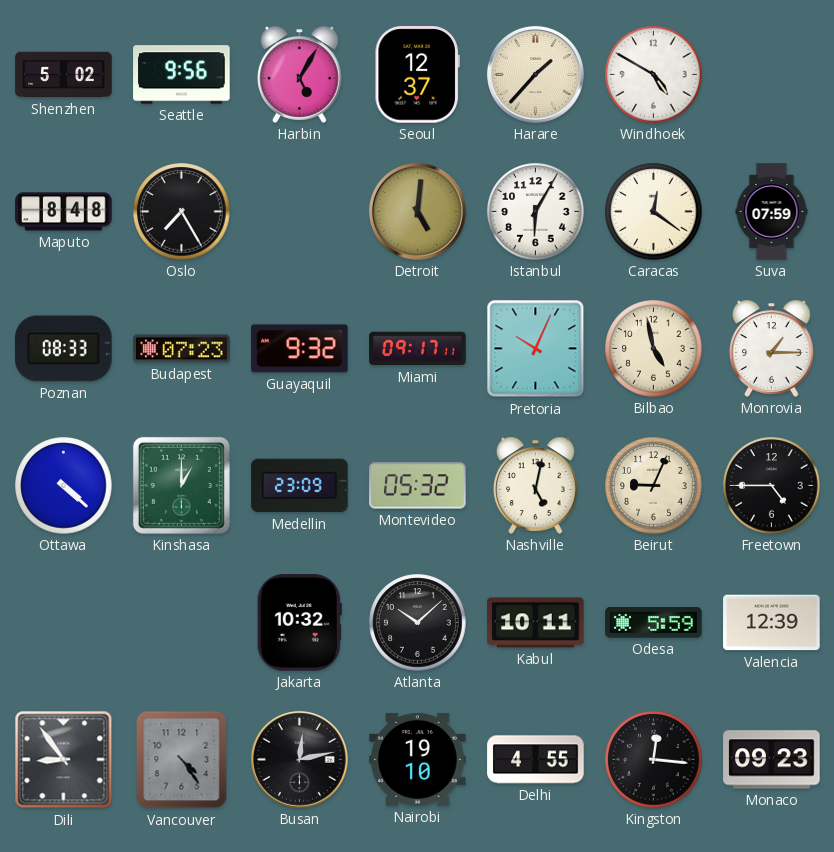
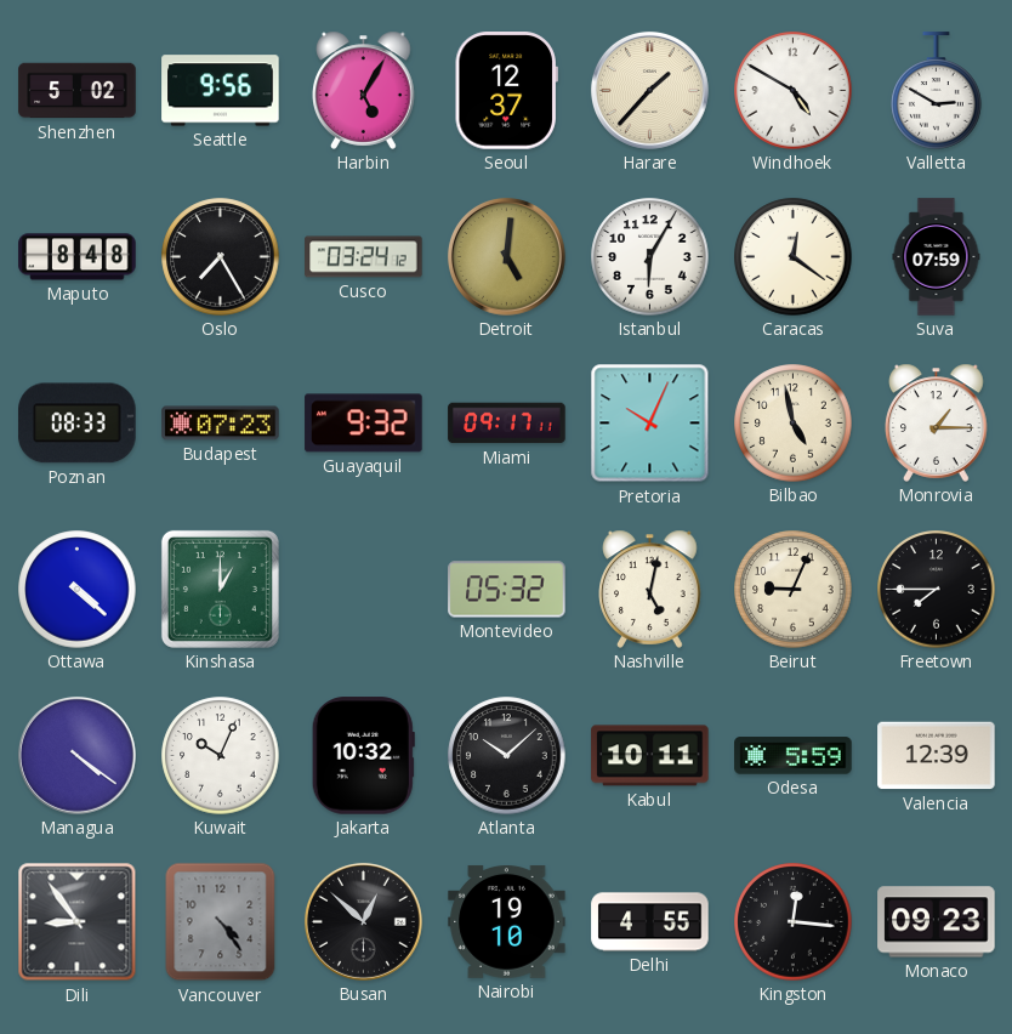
Valletta: none -> 2:50
Cusco: none -> 03:24
Medellin: 23:09 -> none
Freetown: 4:45 -> 7:45
Managua: none -> 4:21
Kuwait: none -> 10:04
Busan: 12:13 -> 12:52
